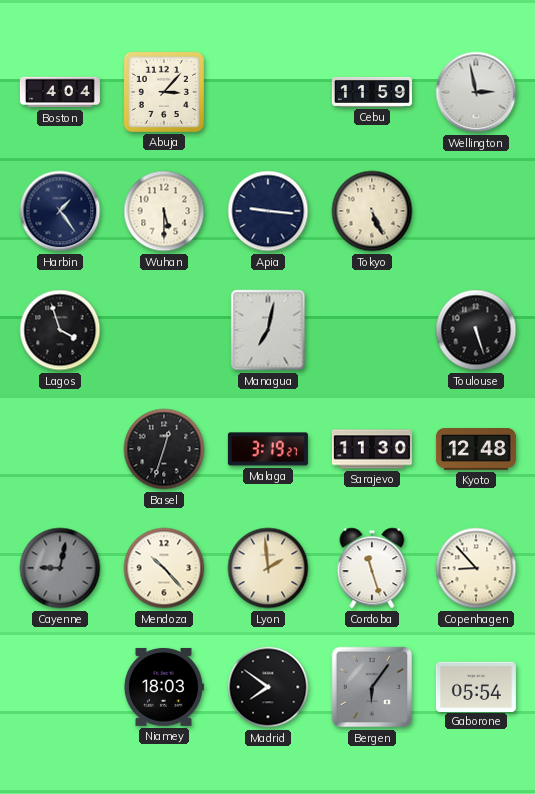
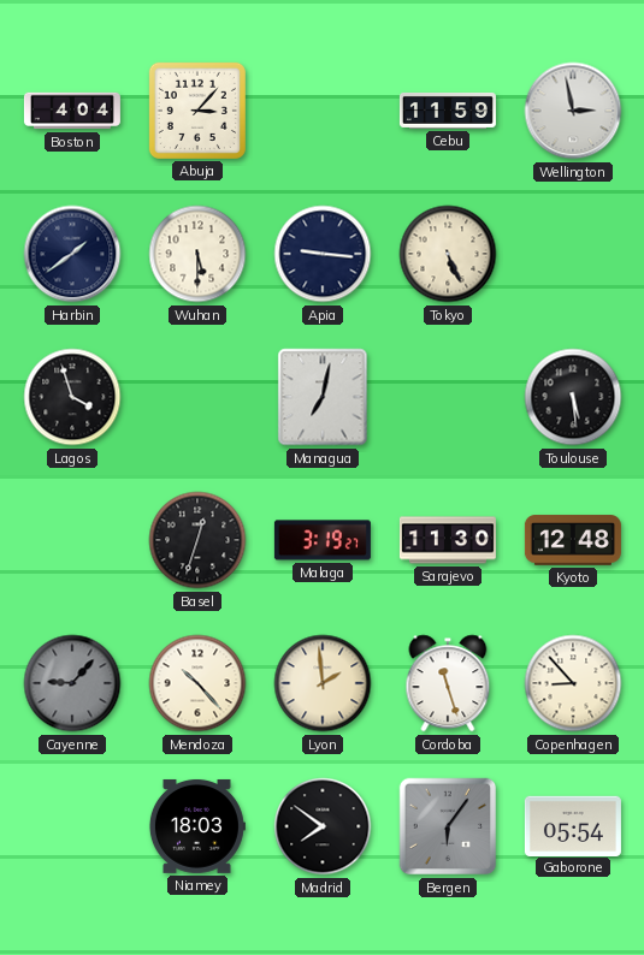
Harbin: 1:24 -> 1:39
Toulouse: 5:27 -> 5:29
Cayenne: 9:02 -> 9:07
